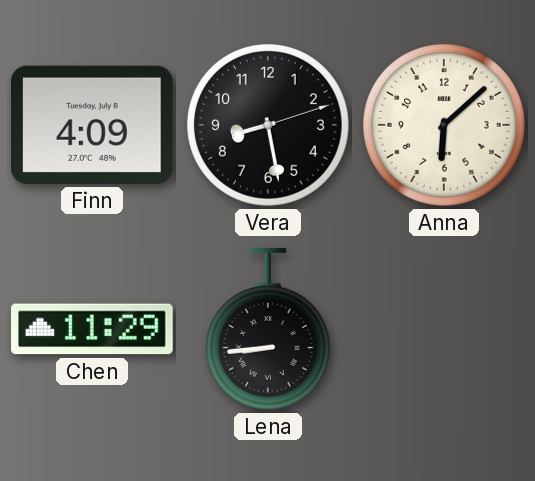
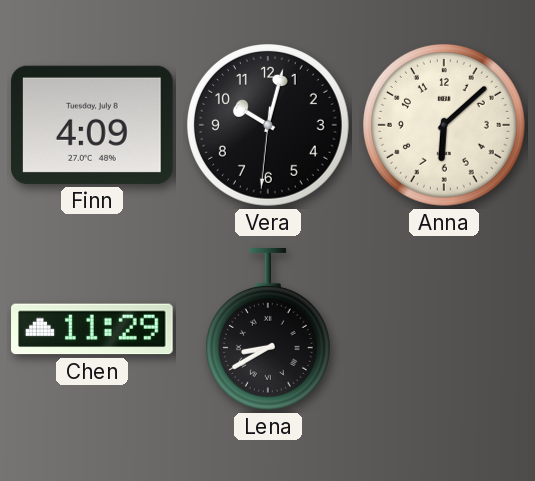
Vera: 8:28 -> 10:02
Lena: 8:44 -> 8:40
